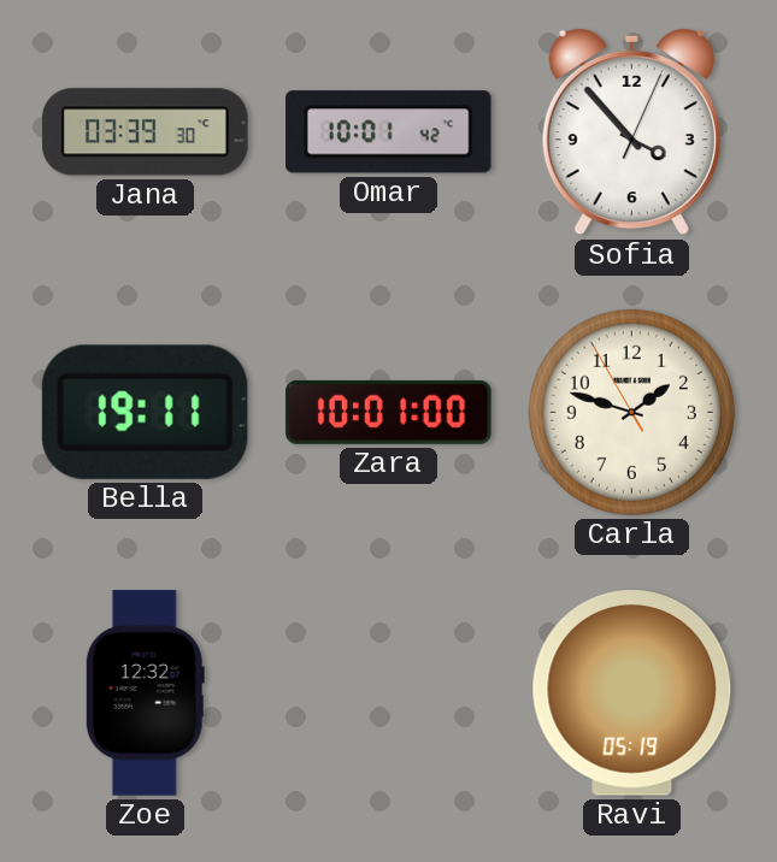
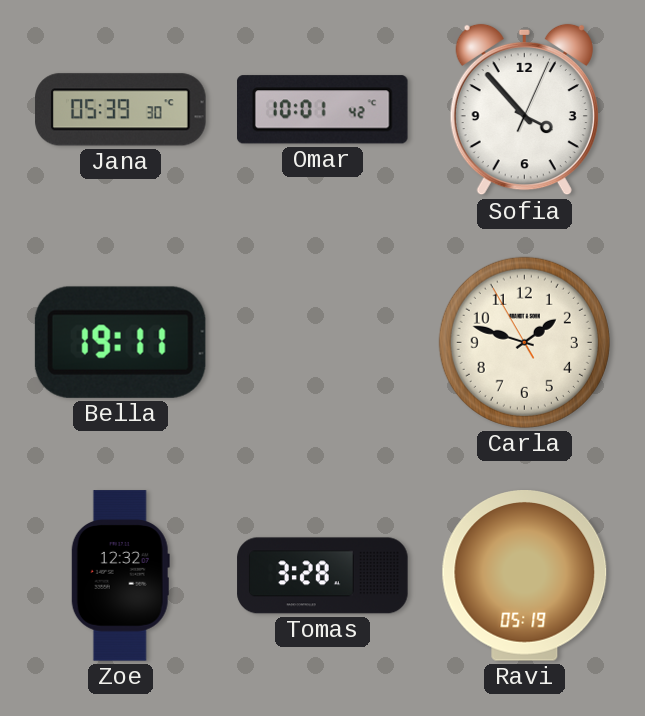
Jana: 03:39 -> 05:39
Zara: 10:01 -> none
Tomas: none -> 3:28
